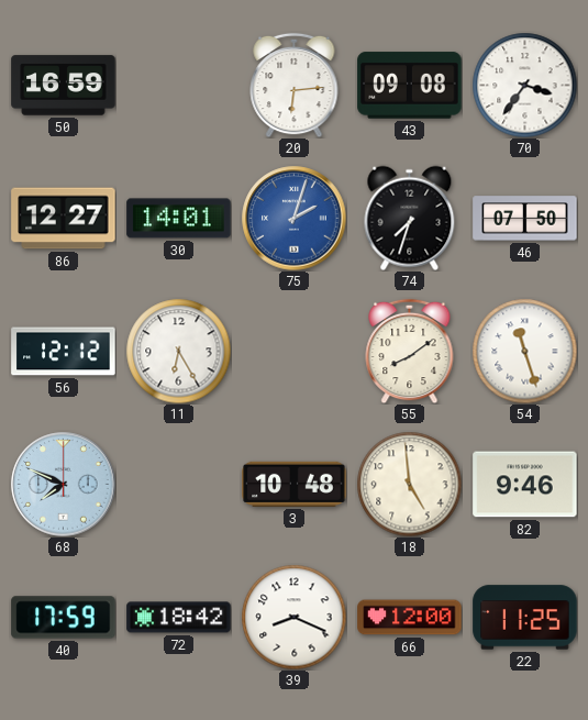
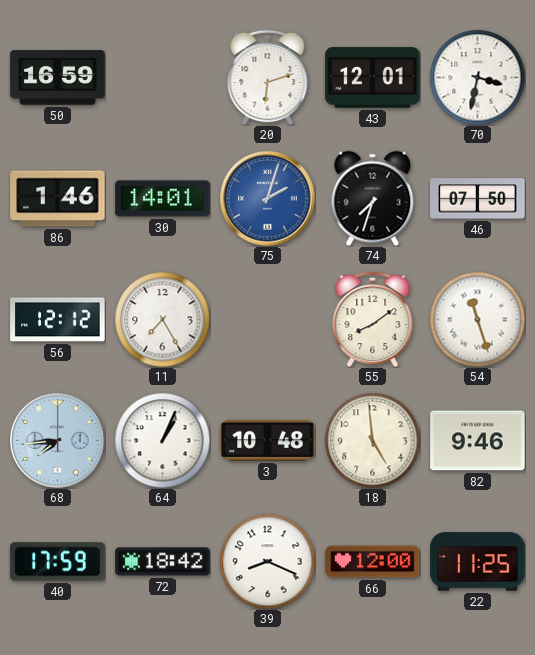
20: 6:14 -> 6:12
43: 09:08 -> 12:01
70: 3:36 -> 3:32
86: 12:27 -> 1:46
11: 6:25 -> 7:25
68: 7:49 -> 7:44
64: none -> 1:04
